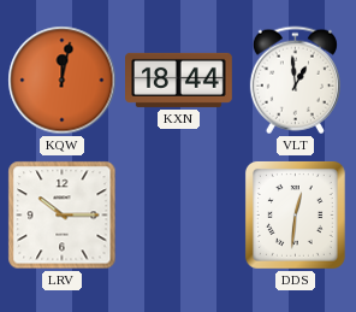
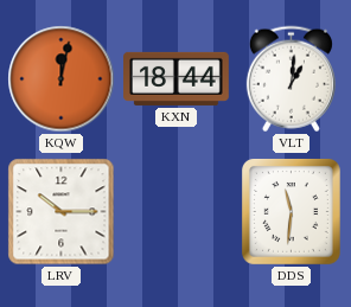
VLT: 12:59 -> 1:01
DDS: 12:31 -> 11:31
